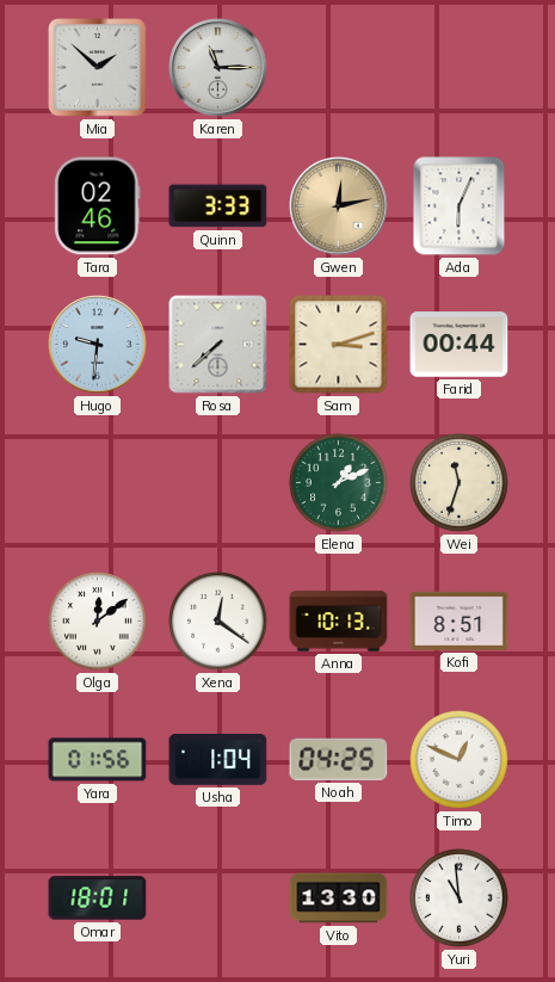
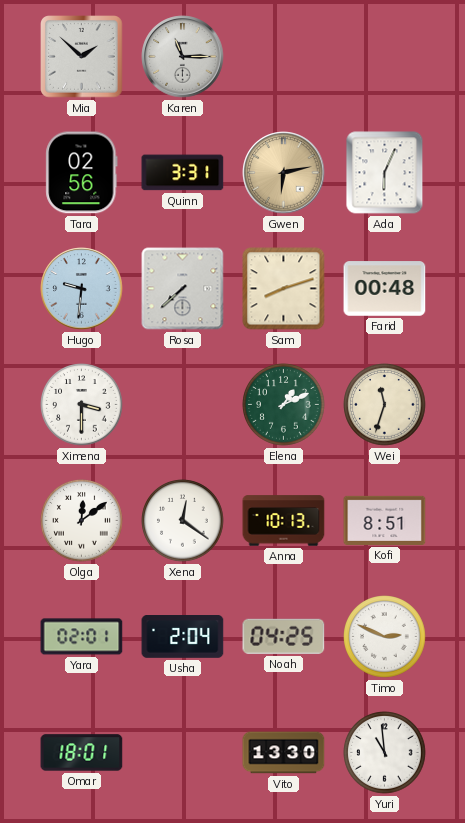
Tara: 02:46 -> 02:56
Quinn: 3:33 -> 3:31
Gwen: 12:13 -> 6:13
Sam: 3:12 -> 8:12
Farid: 00:44 -> 00:48
Ximena: none -> 3:30
Yara: 01:56 -> 02:01
Usha: 1:04 -> 2:04
Timo: 12:49 -> 2:49
